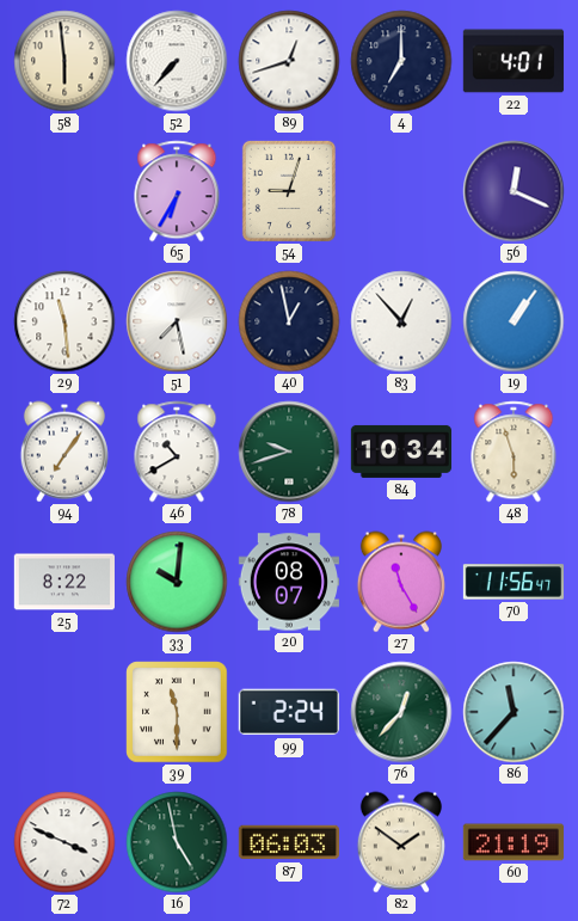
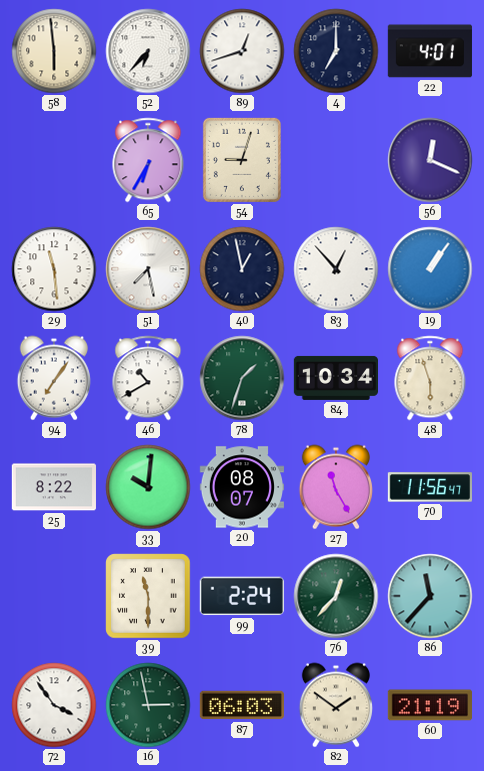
52: 7:37 -> 6:37
78: 9:42 -> 1:33
72: 3:49 -> 3:54
16: 4:58 -> 2:58
